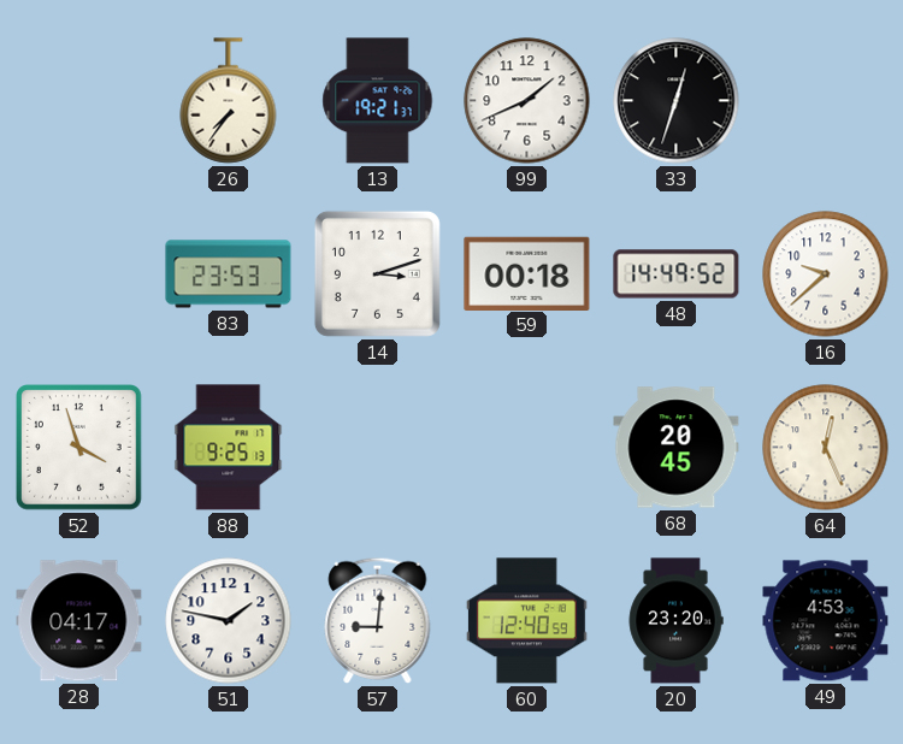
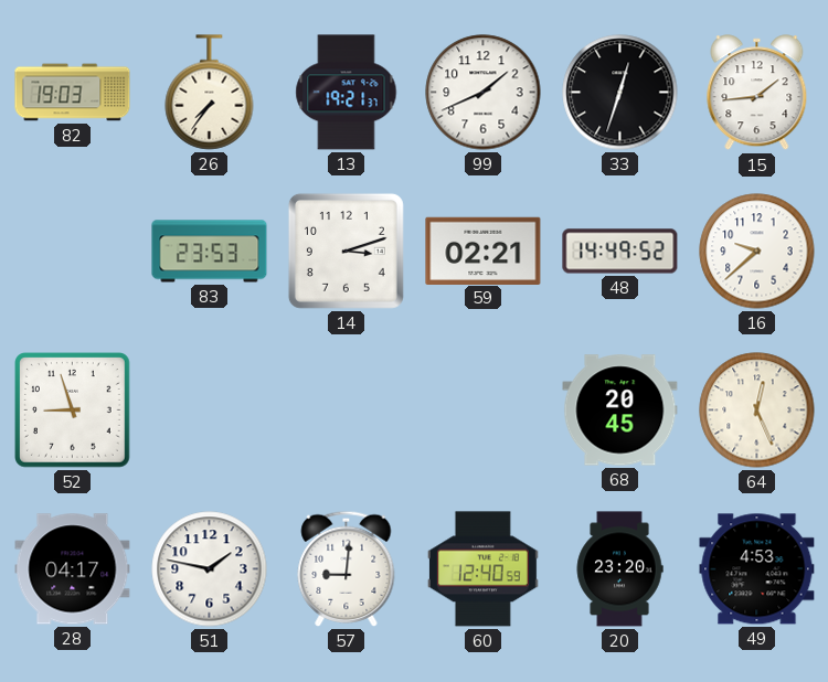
82: none -> 19:03
15: none -> 1:44
59: 00:18 -> 02:21
52: 3:57 -> 8:57
88: 9:25 -> none
